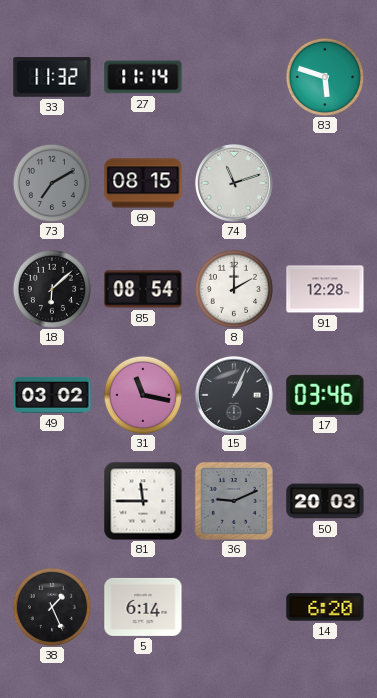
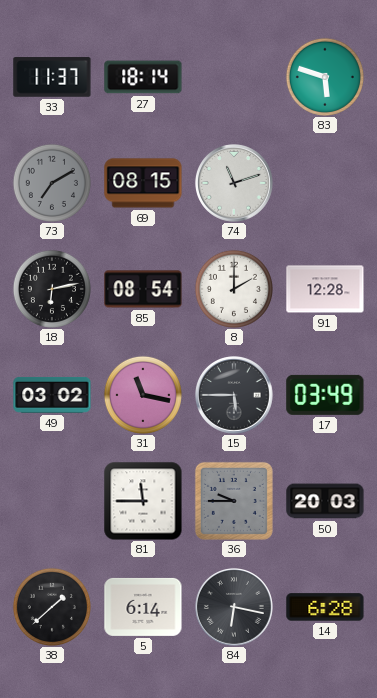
33: 11:32 -> 11:37
27: 11:14 -> 18:14
18: 6:08 -> 6:13
15: 1:04 -> 5:45
17: 03:46 -> 03:49
36: 9:11 -> 9:45
38: 1:26 -> 1:38
84: none -> 6:17
14: 6:20 -> 6:28
